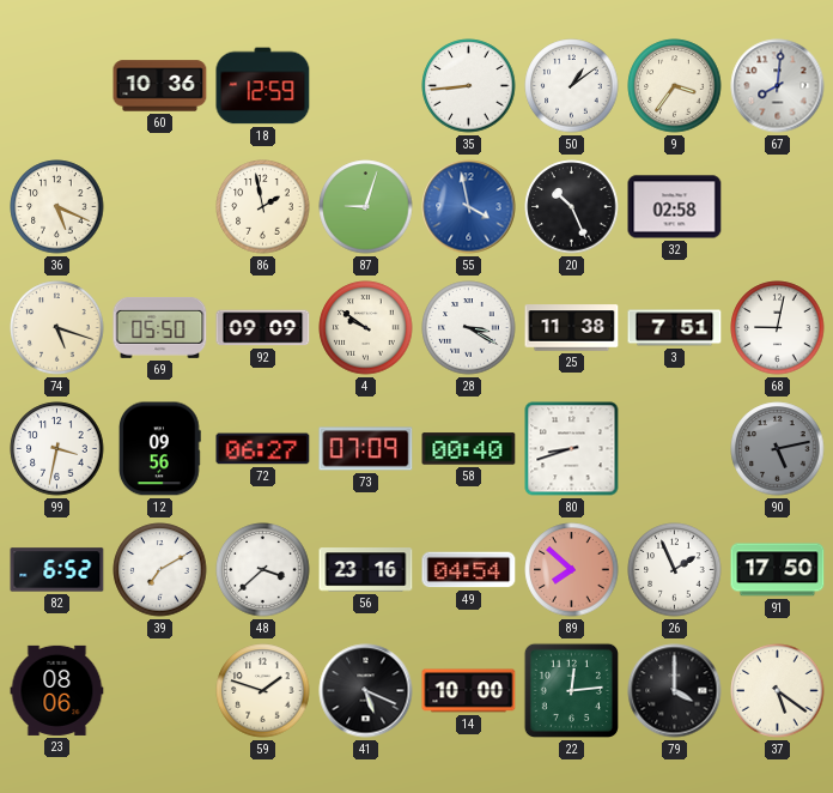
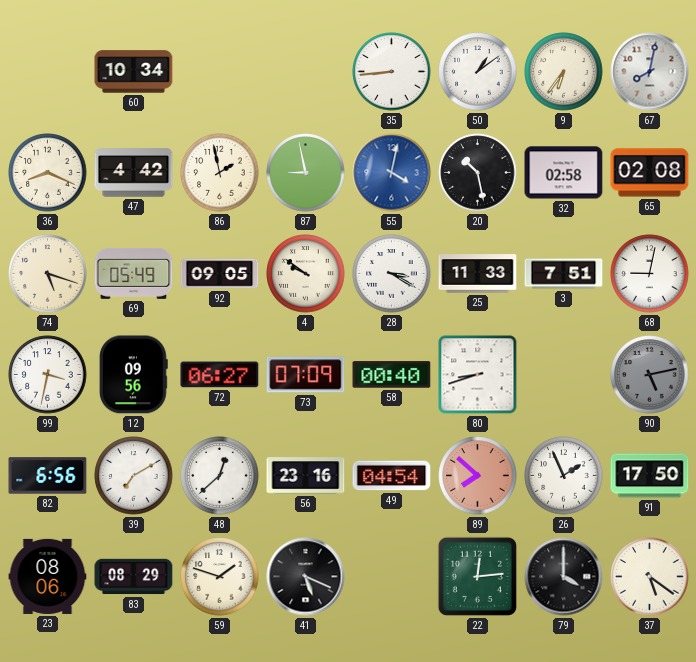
60: 10:36 -> 10:34
18: 12:59 -> none
9: 3:36 -> 6:36
67: 8:01 -> 8:02
36: 5:19 -> 8:19
47: none -> 4:42
87: 9:03 -> 8:58
55: 3:58 -> 4:02
20: 10:26 -> 10:28
65: none -> 02:08
69: 05:50 -> 05:49
92: 09:09 -> 09:05
25: 11:38 -> 11:33
82: 6:52 -> 6:56
48: 3:38 -> 12:38
83: none -> 08:29
14: 10:00 -> none
